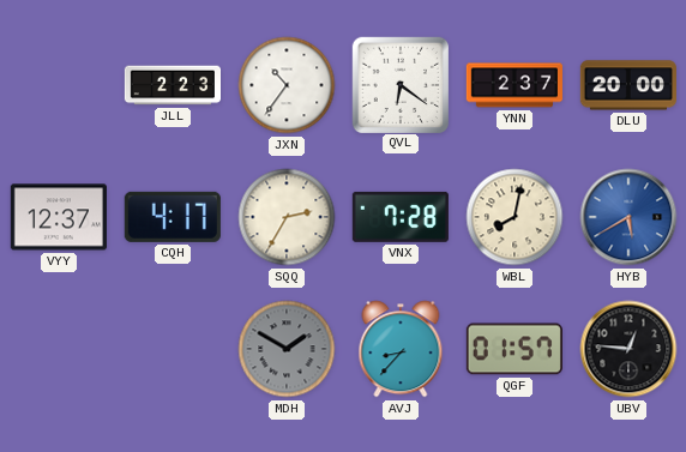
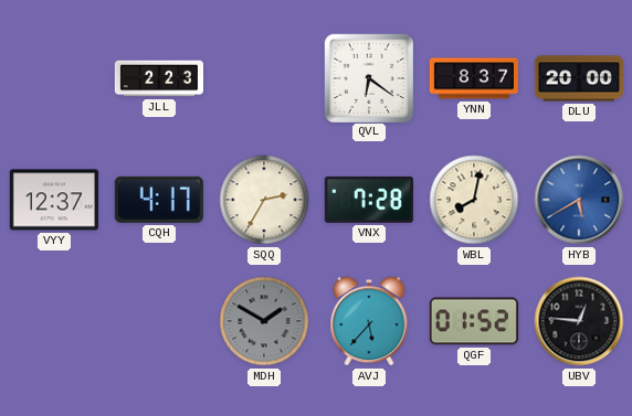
JXN: 10:36 -> none
YNN: 2:37 -> 8:37
AVJ: 8:37 -> 5:37
QGF: 01:57 -> 01:52
